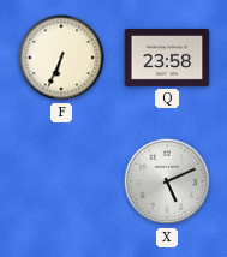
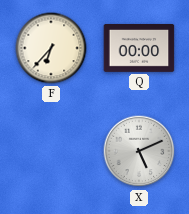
F: 6:34 -> 6:37
Q: 23:58 -> 00:00
